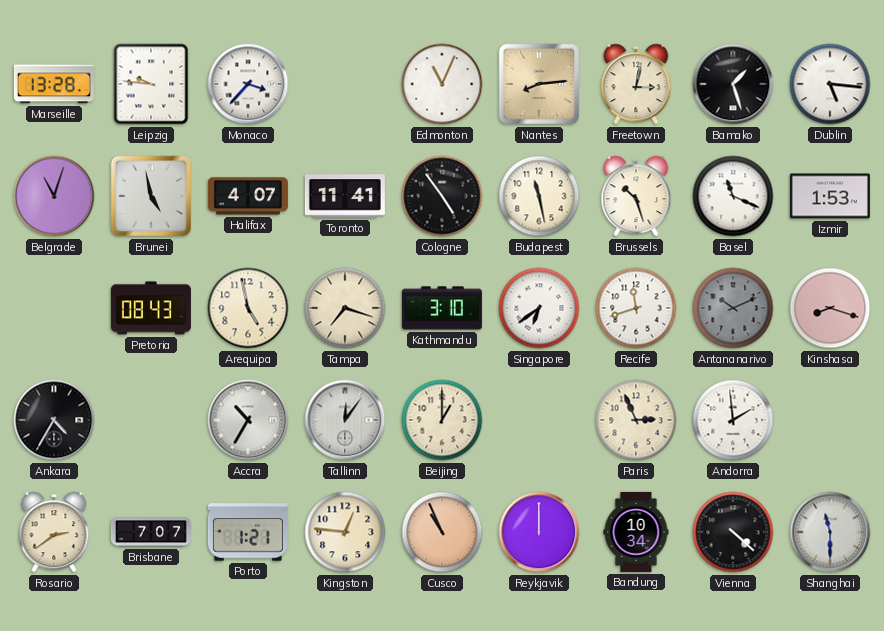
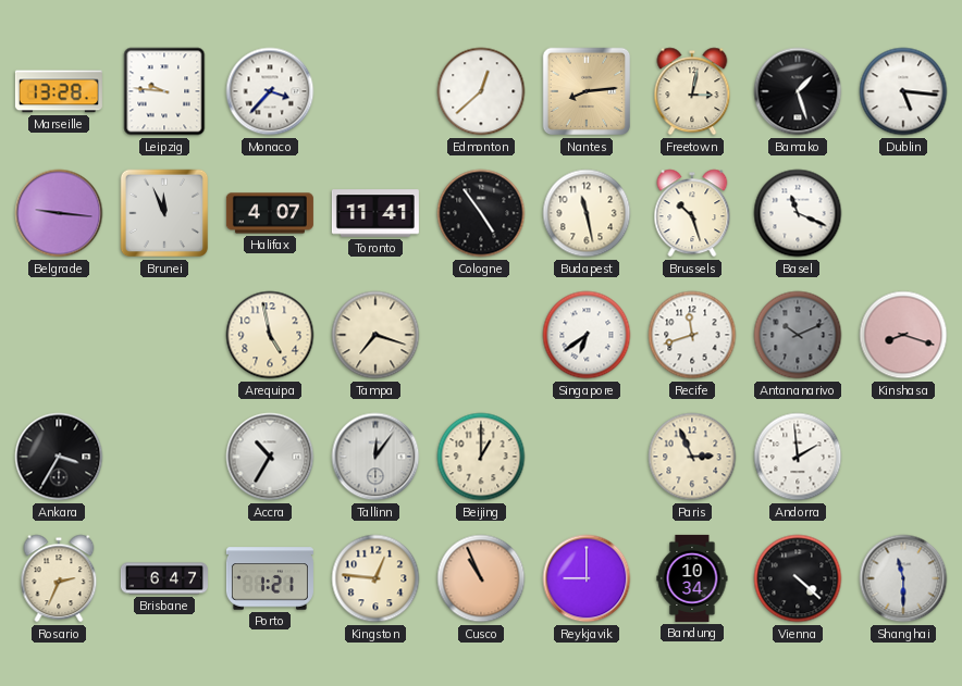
Edmonton: 11:04 -> 12:38
Belgrade: 11:03 -> 9:16
Brunei: 4:58 -> 11:56
Izmir: 1:53 -> none
Pretoria: 08:43 -> none
Kathmandu: 3:10 -> none
Ankara: 4:35 -> 3:35
Rosario: 2:39 -> 2:34
Brisbane: 7:07 -> 6:47
Reykjavik: 12:00 -> 9:00
